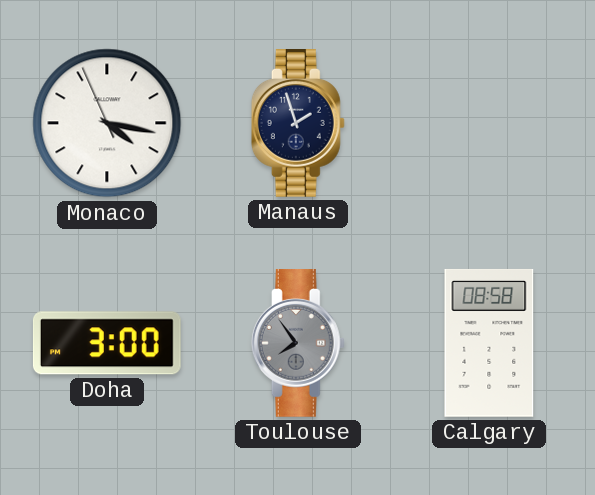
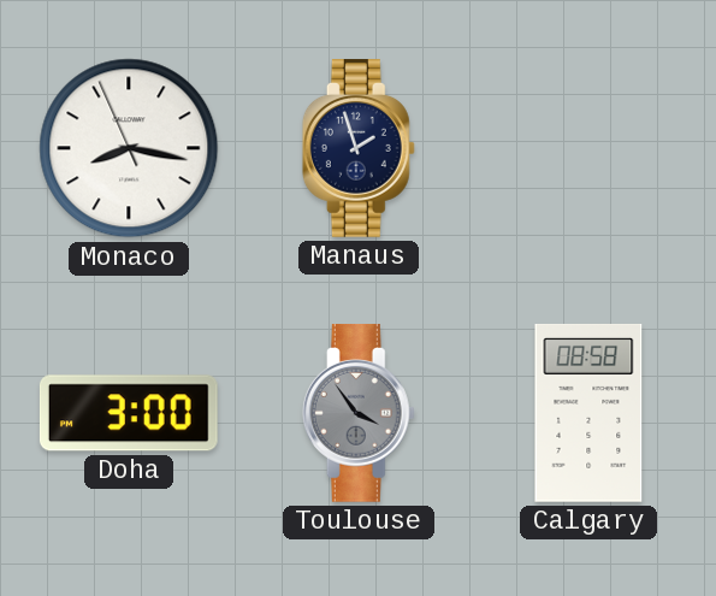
Monaco: 4:16 -> 8:16
Toulouse: 7:54 -> 3:54
